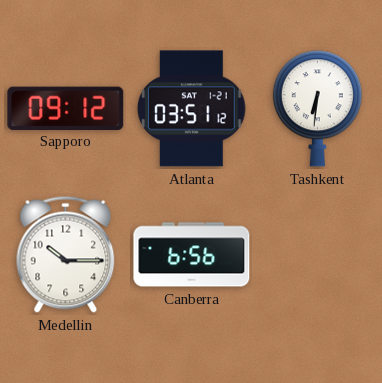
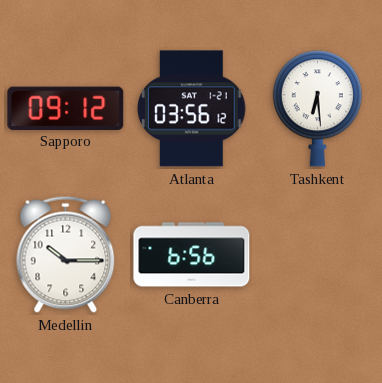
Atlanta: 03:51 -> 03:56
Tashkent: 6:31 -> 6:29
